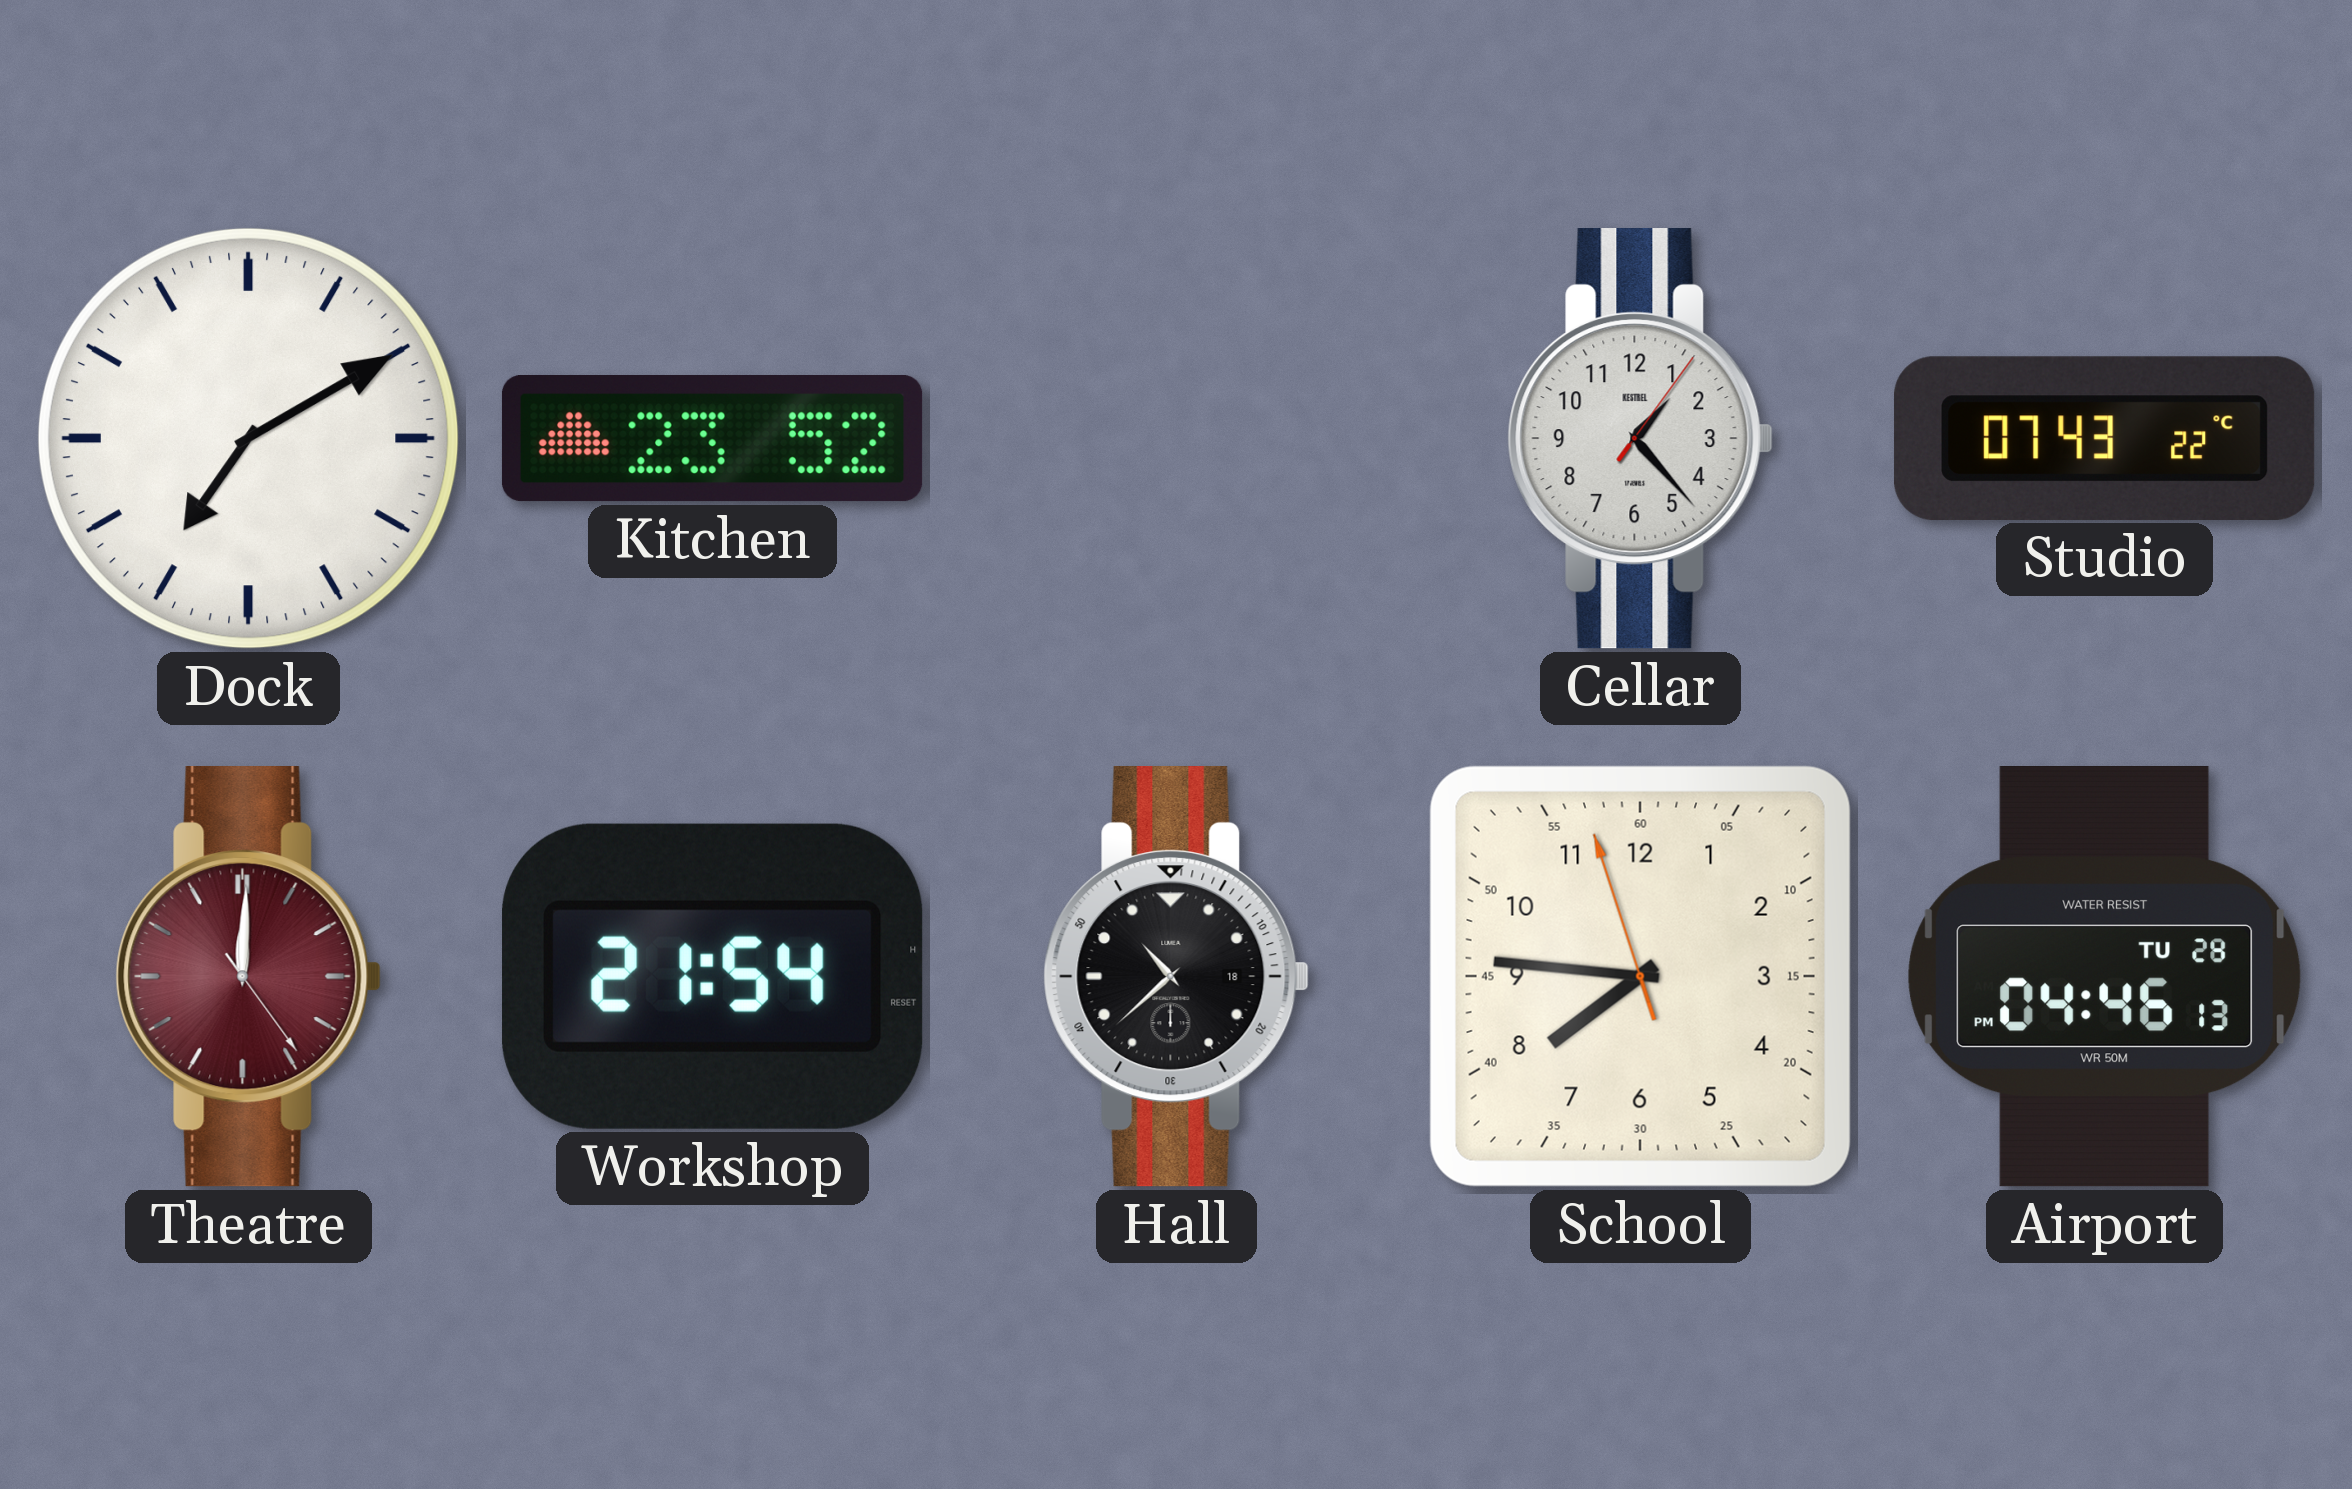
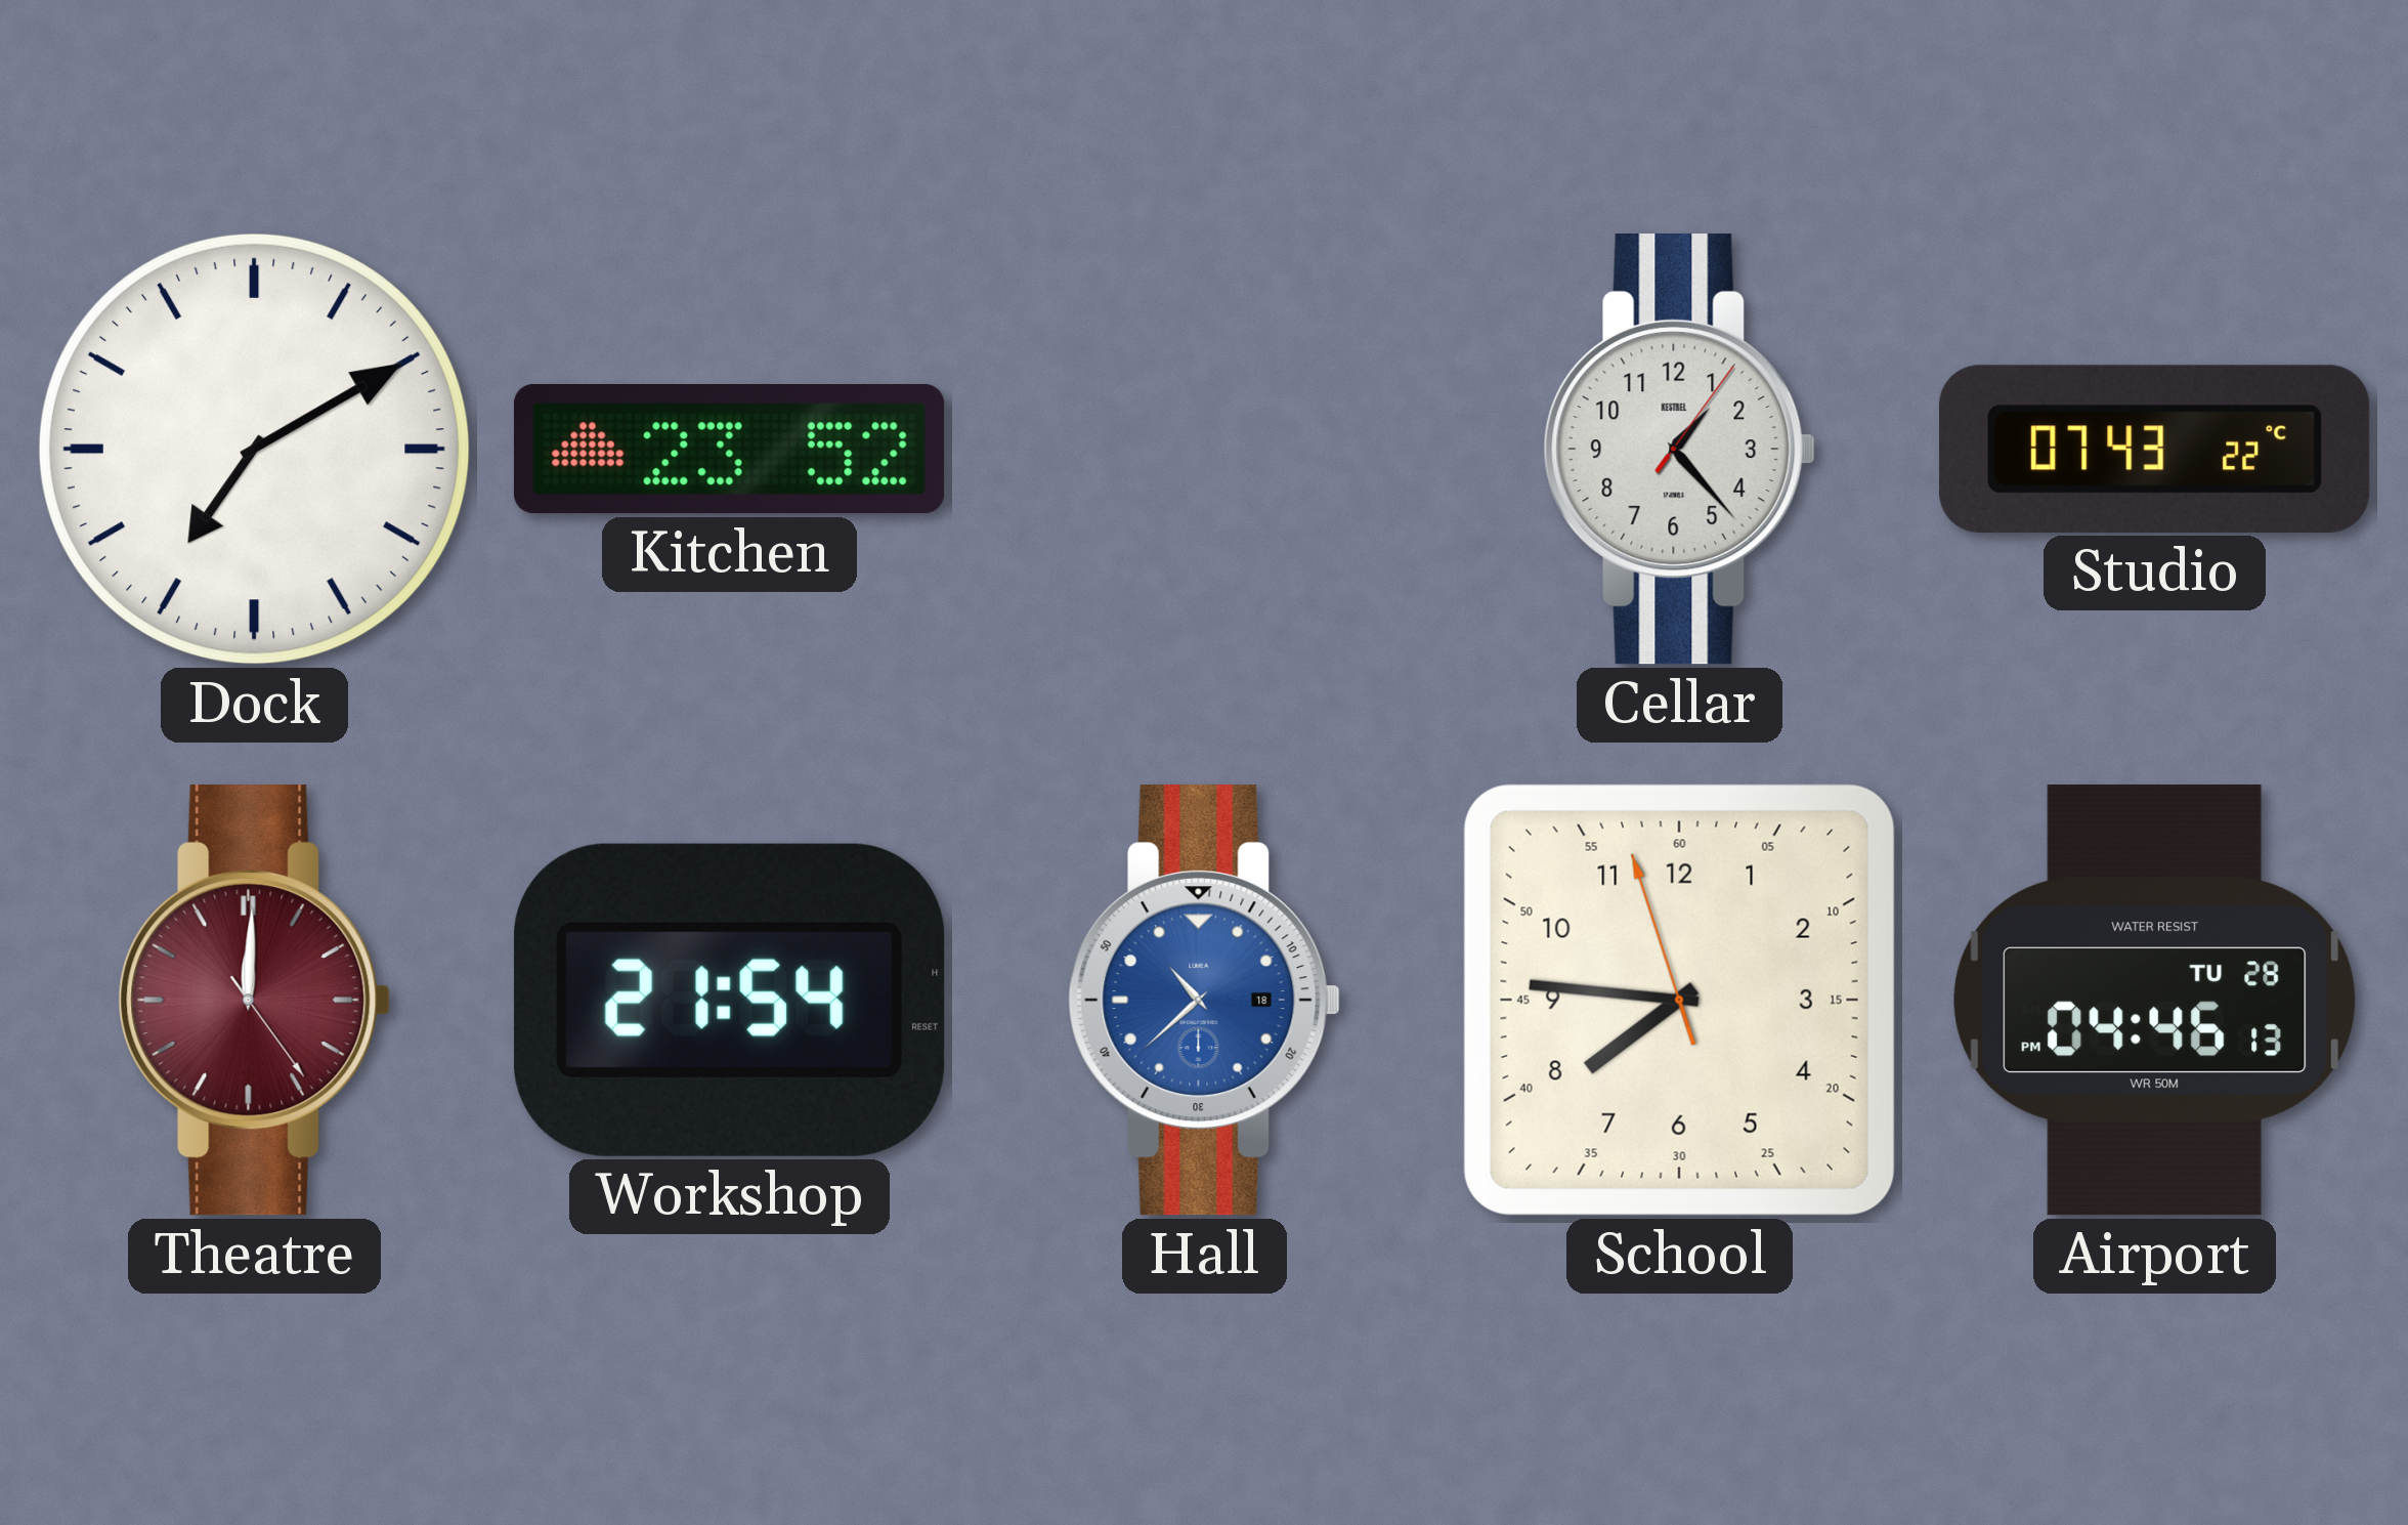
Hall dial: black -> blue
